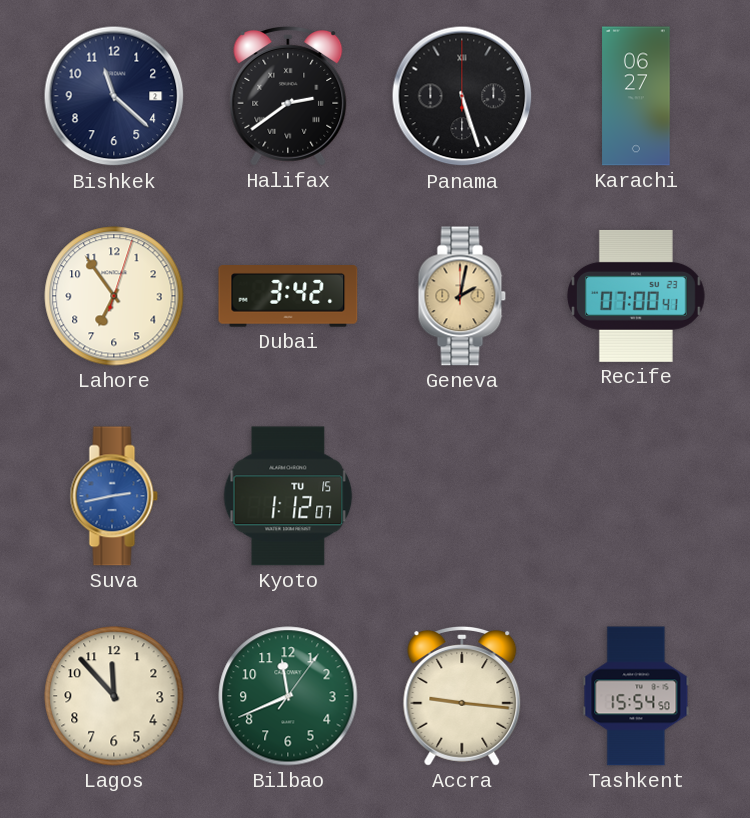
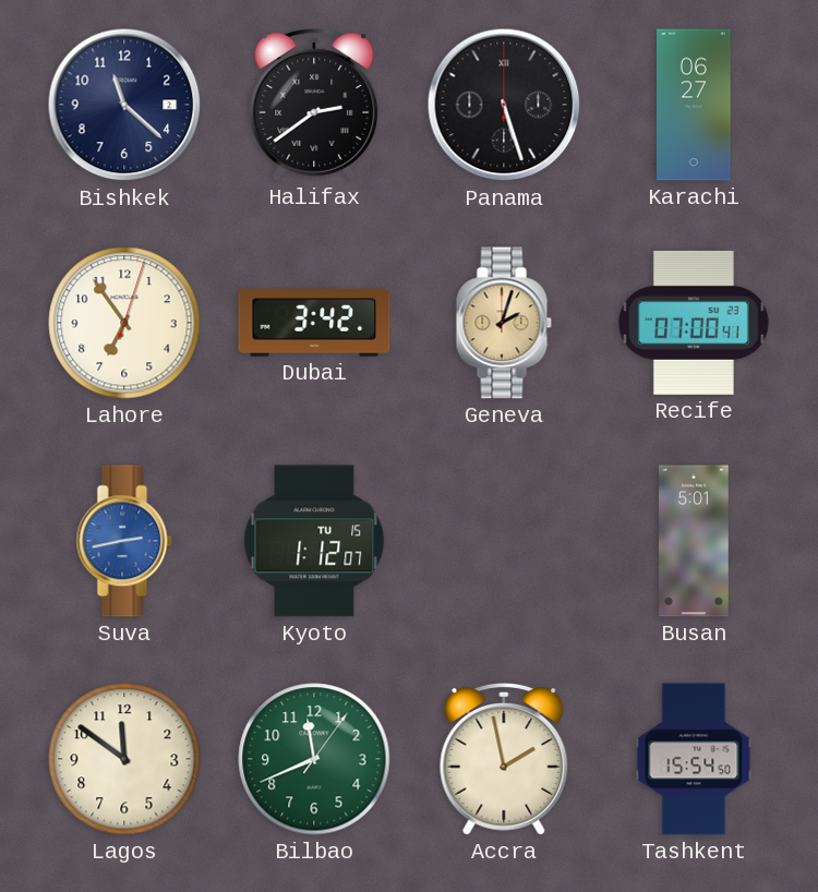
Geneva: 2:02 -> 2:03
Busan: none -> 5:01
Lagos: 11:53 -> 11:51
Accra: 9:16 -> 1:58
